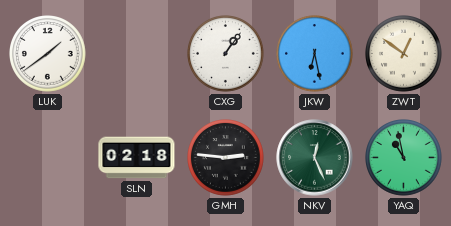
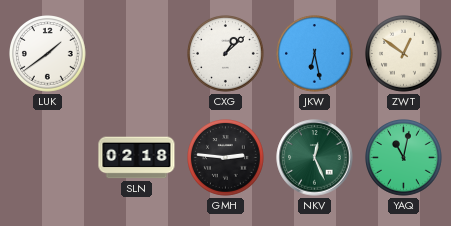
CXG: 1:06 -> 1:08
YAQ: 10:58 -> 11:02
